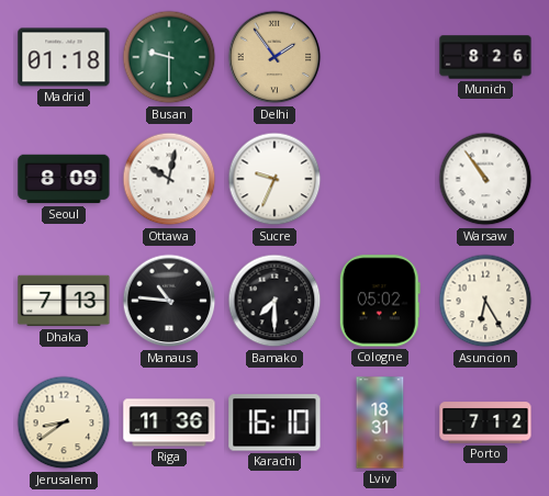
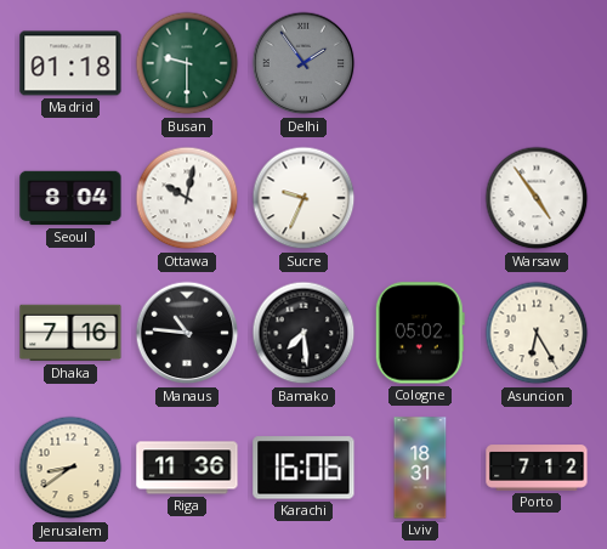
Delhi dial: champagne -> grey
Munich: 8:26 -> none
Seoul: 8:09 -> 8:04
Warsaw: 10:54 -> 4:54
Dhaka: 7:13 -> 7:16
Bamako: 7:30 -> 7:29
Karachi: 16:10 -> 16:06
